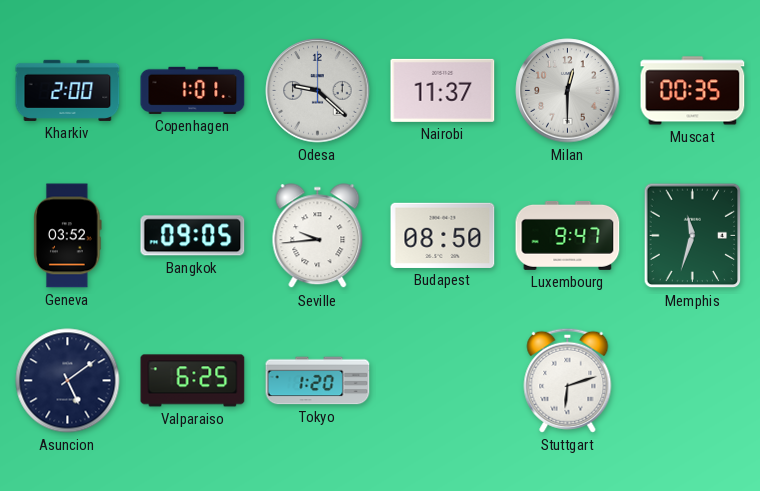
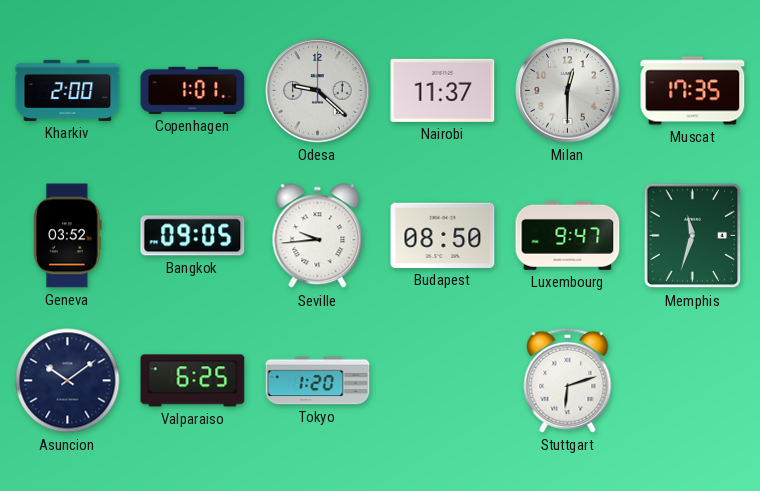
Muscat: 00:35 -> 17:35
Asuncion: 5:09 -> 10:09
